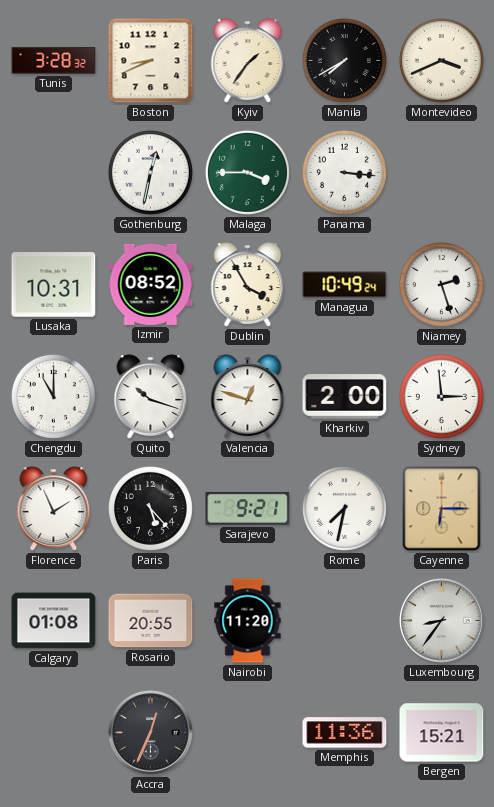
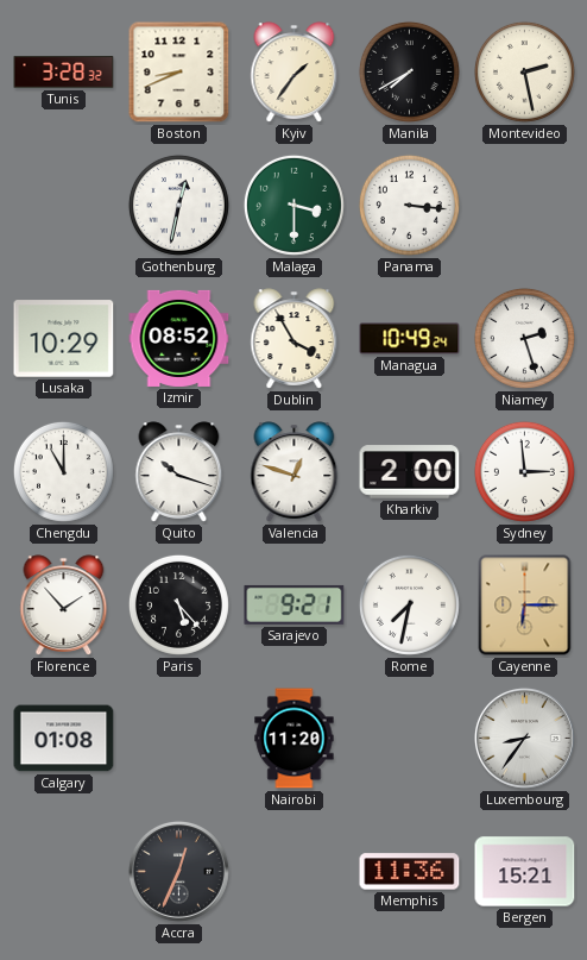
Montevideo: 3:41 -> 2:28
Malaga: 3:45 -> 3:30
Lusaka: 10:31 -> 10:29
Florence: 1:56 -> 1:53
Rosario: 20:55 -> none
